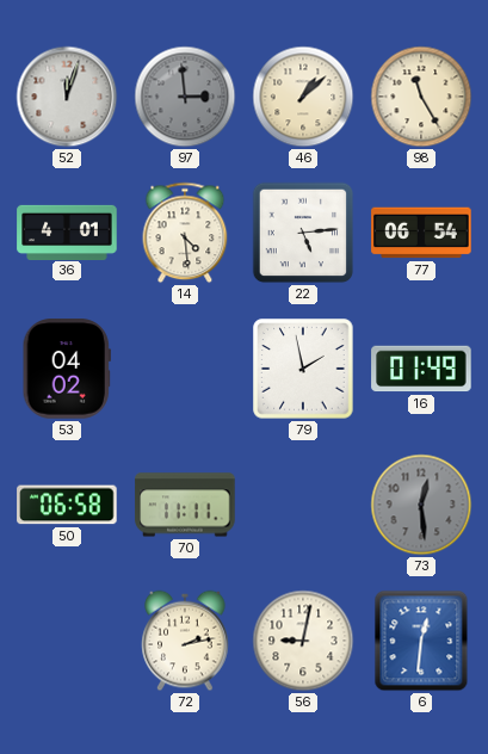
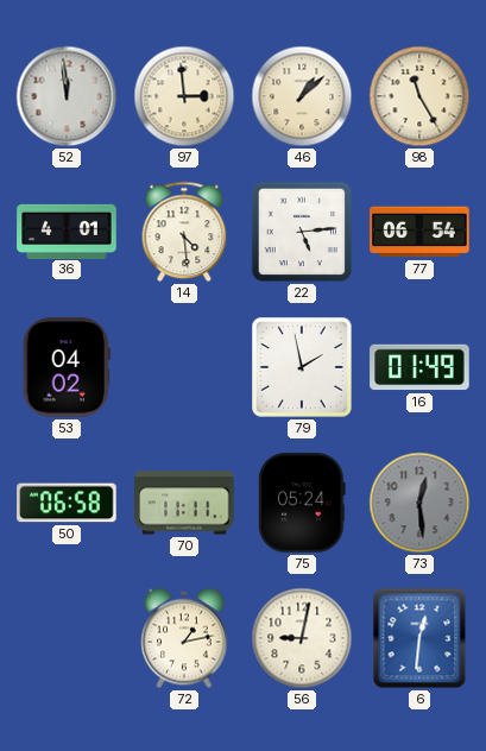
52: 12:03 -> 11:59
97 dial: grey -> cream
75: none -> 05:24
72: 2:13 -> 1:13
